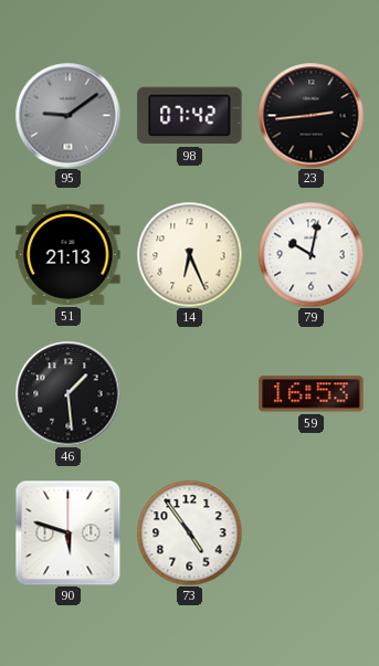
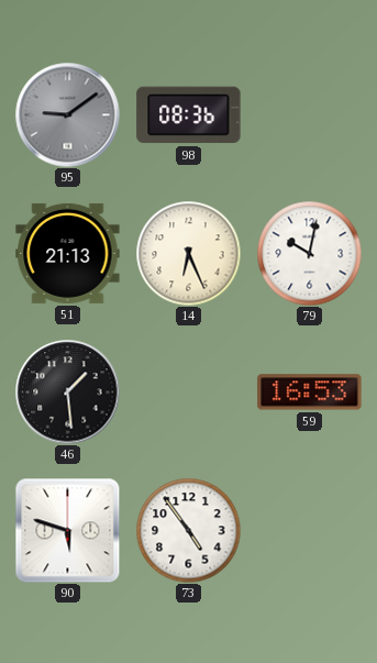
98: 07:42 -> 08:36
23: 2:44 -> none
